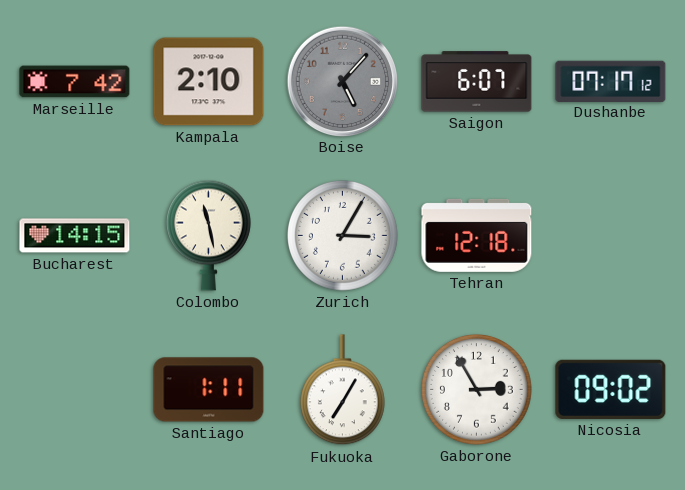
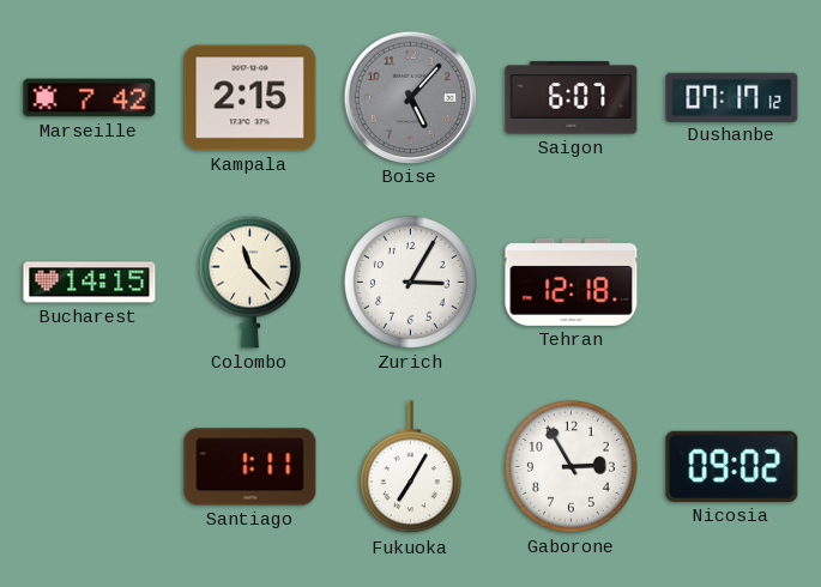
Kampala: 2:10 -> 2:15
Colombo: 11:28 -> 11:23
